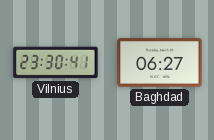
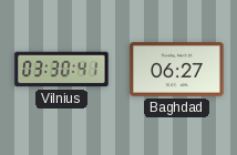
Vilnius: 23:30 -> 03:30
